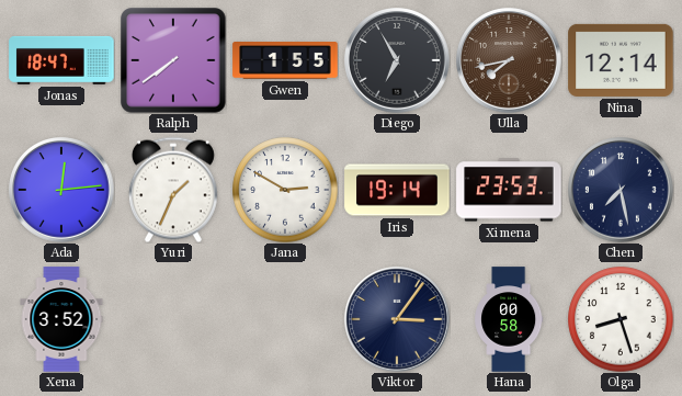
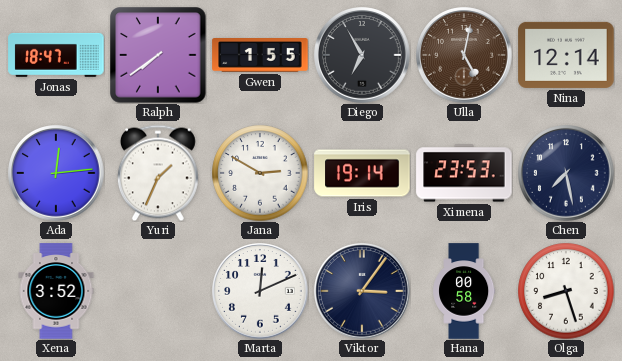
Ulla: 7:43 -> 5:02
Marta: none -> 12:11
